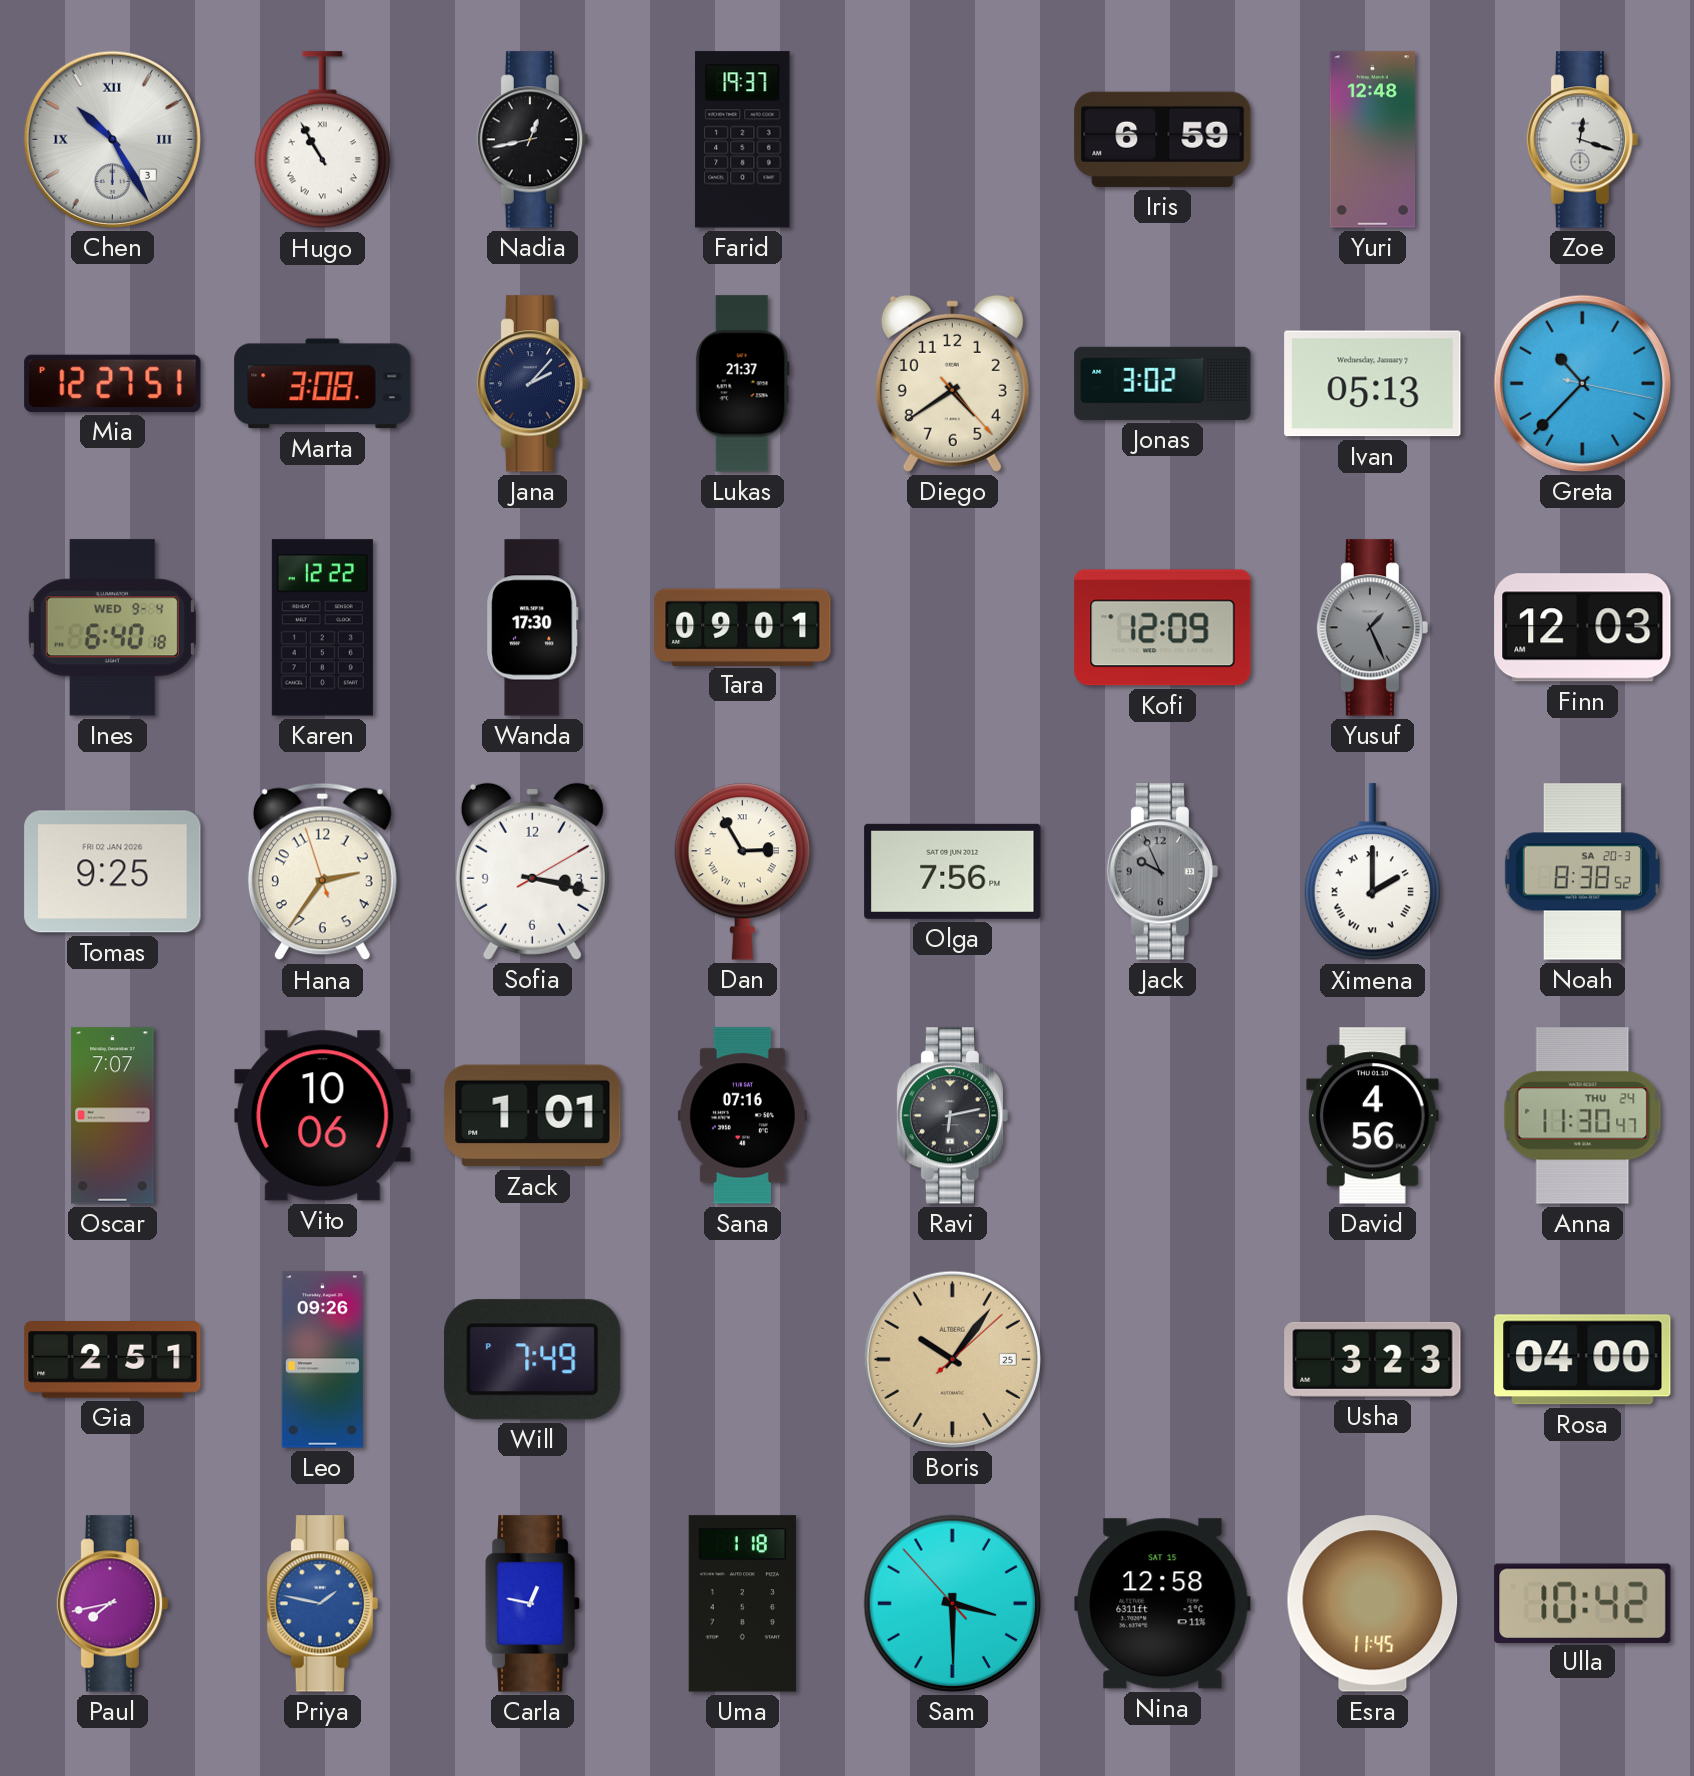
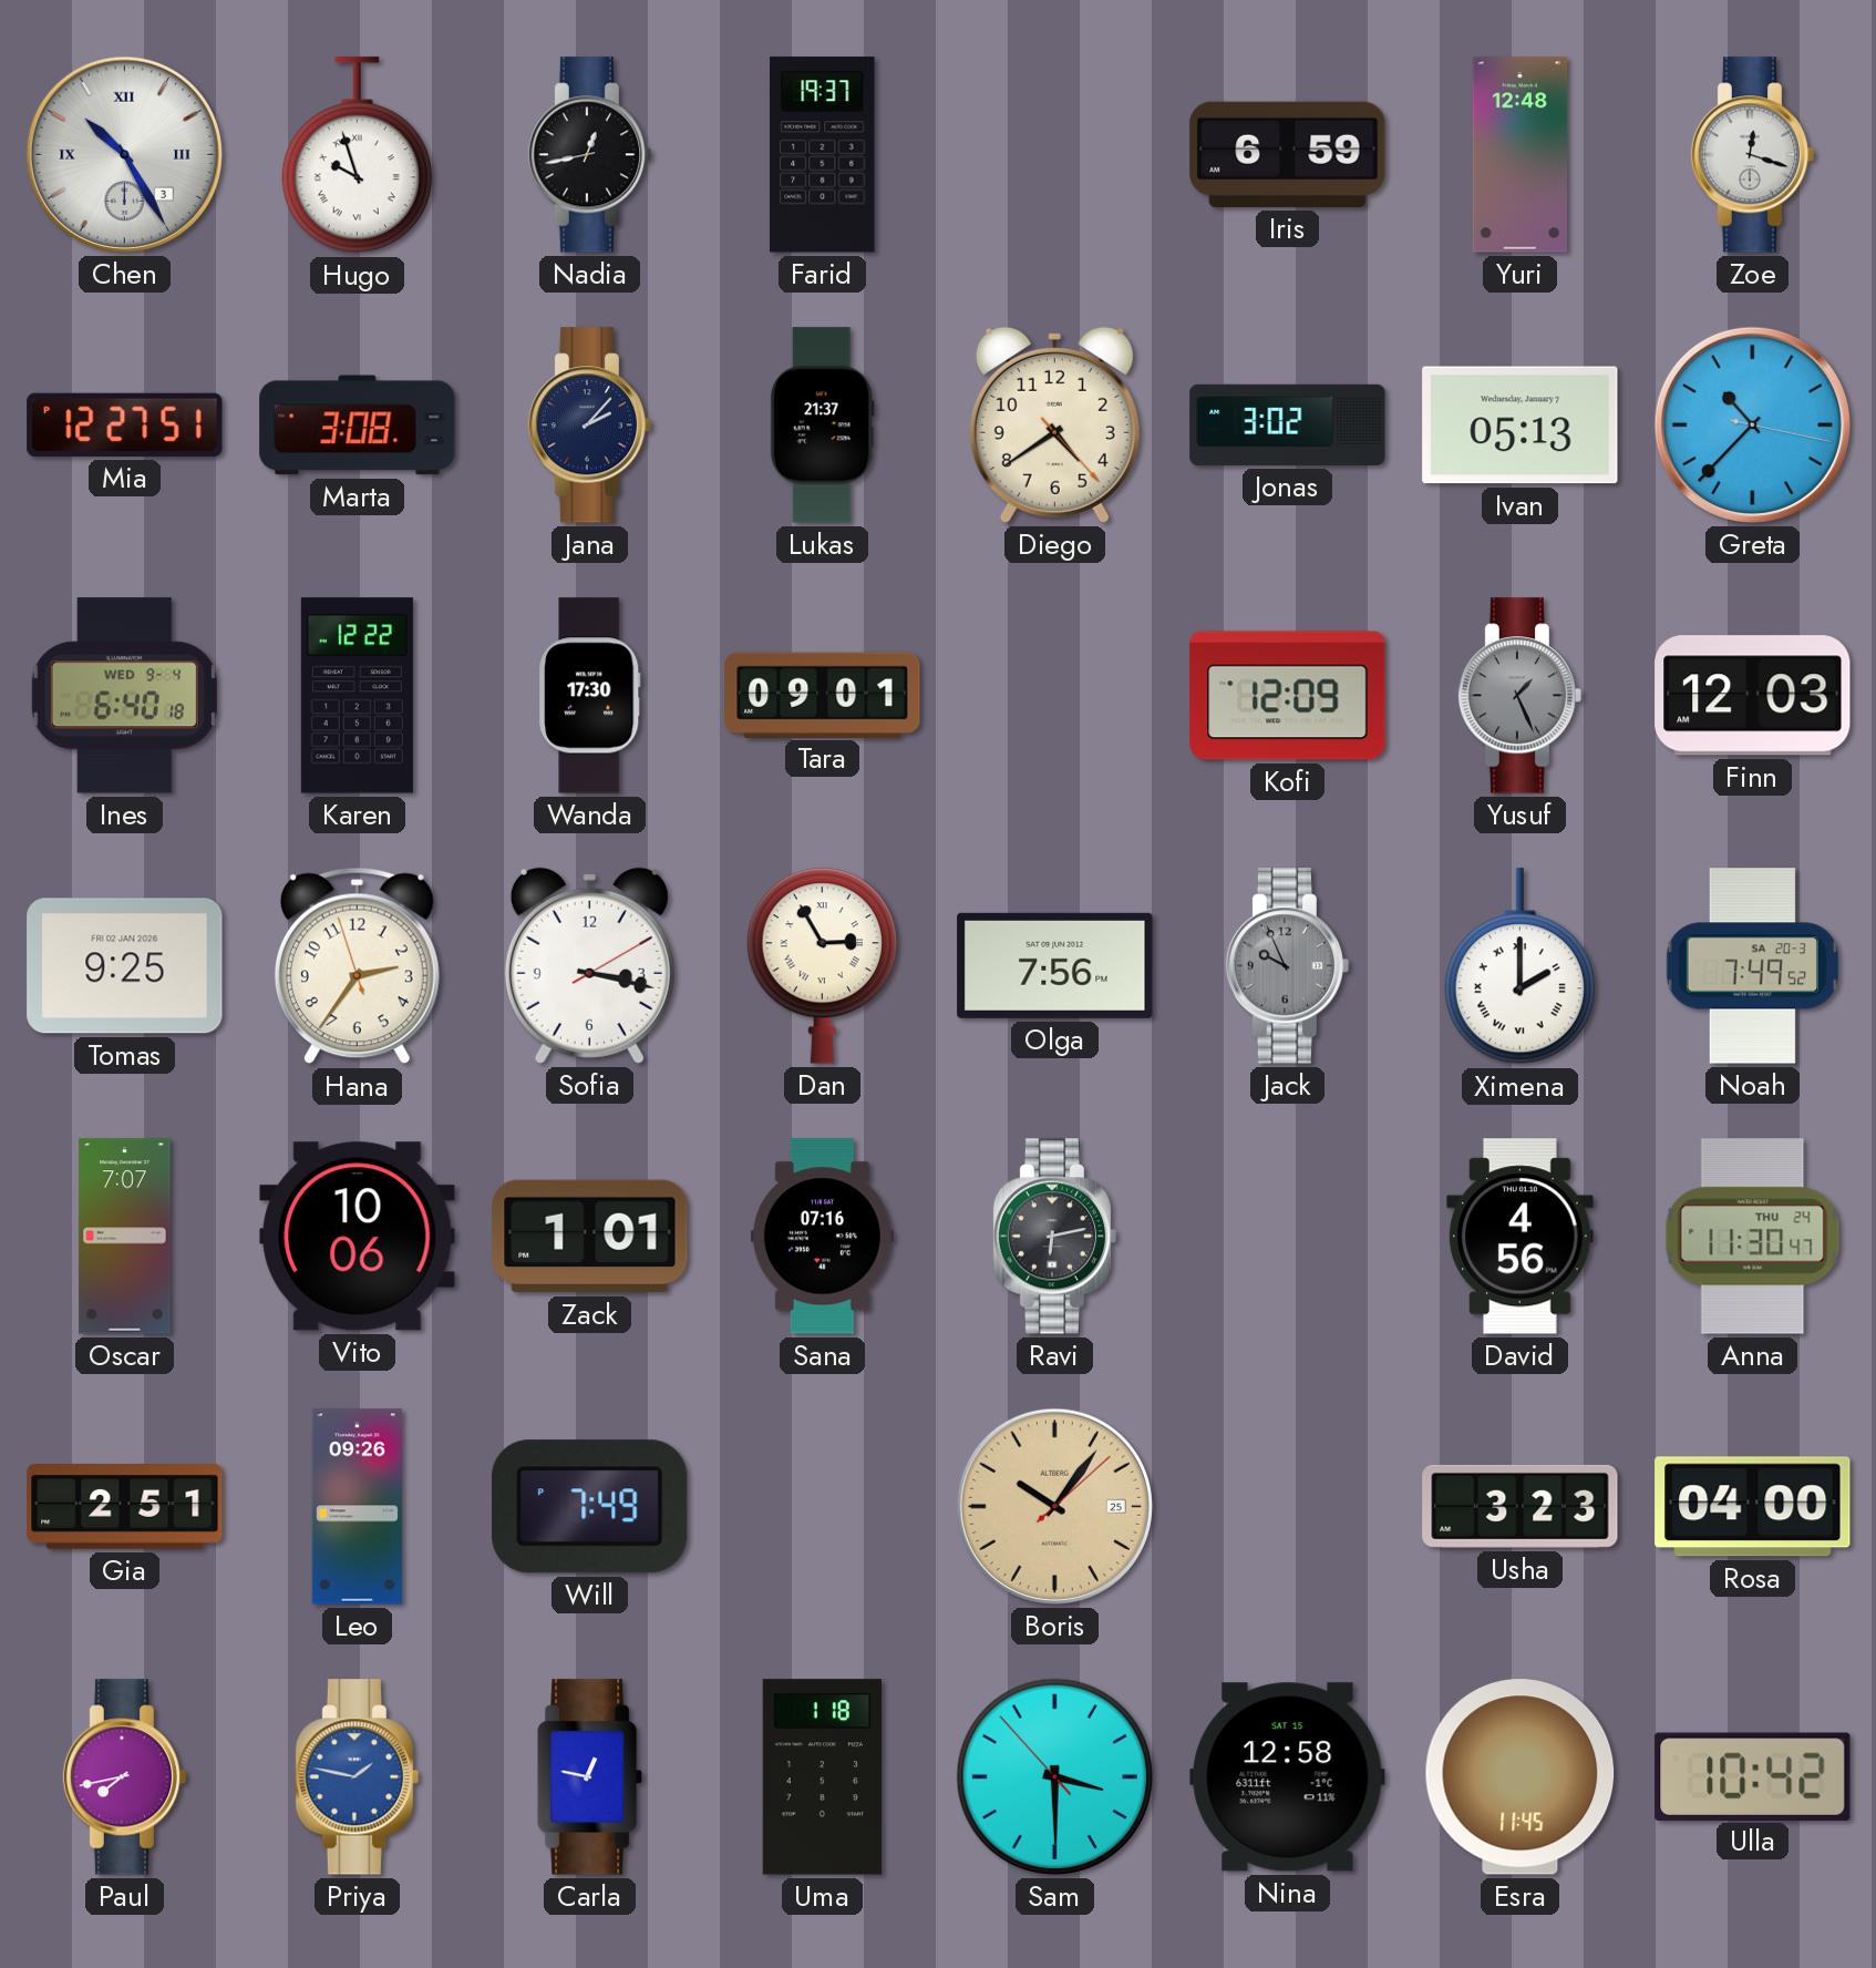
Hugo: 10:55 -> 9:57
Noah: 8:38 -> 7:49
